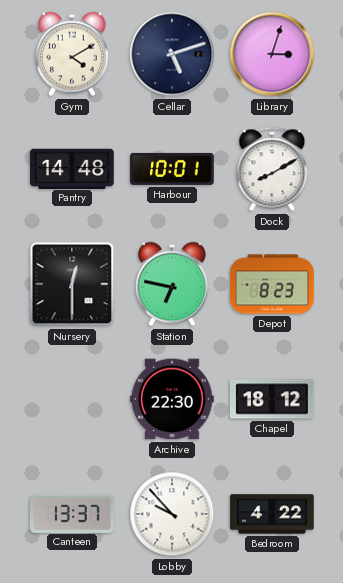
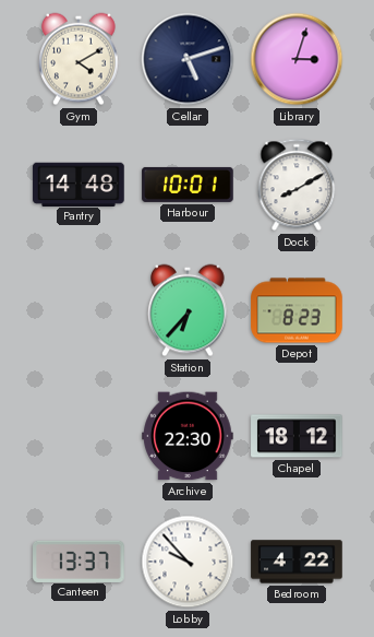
Nursery: 12:30 -> none
Station: 6:47 -> 6:37
